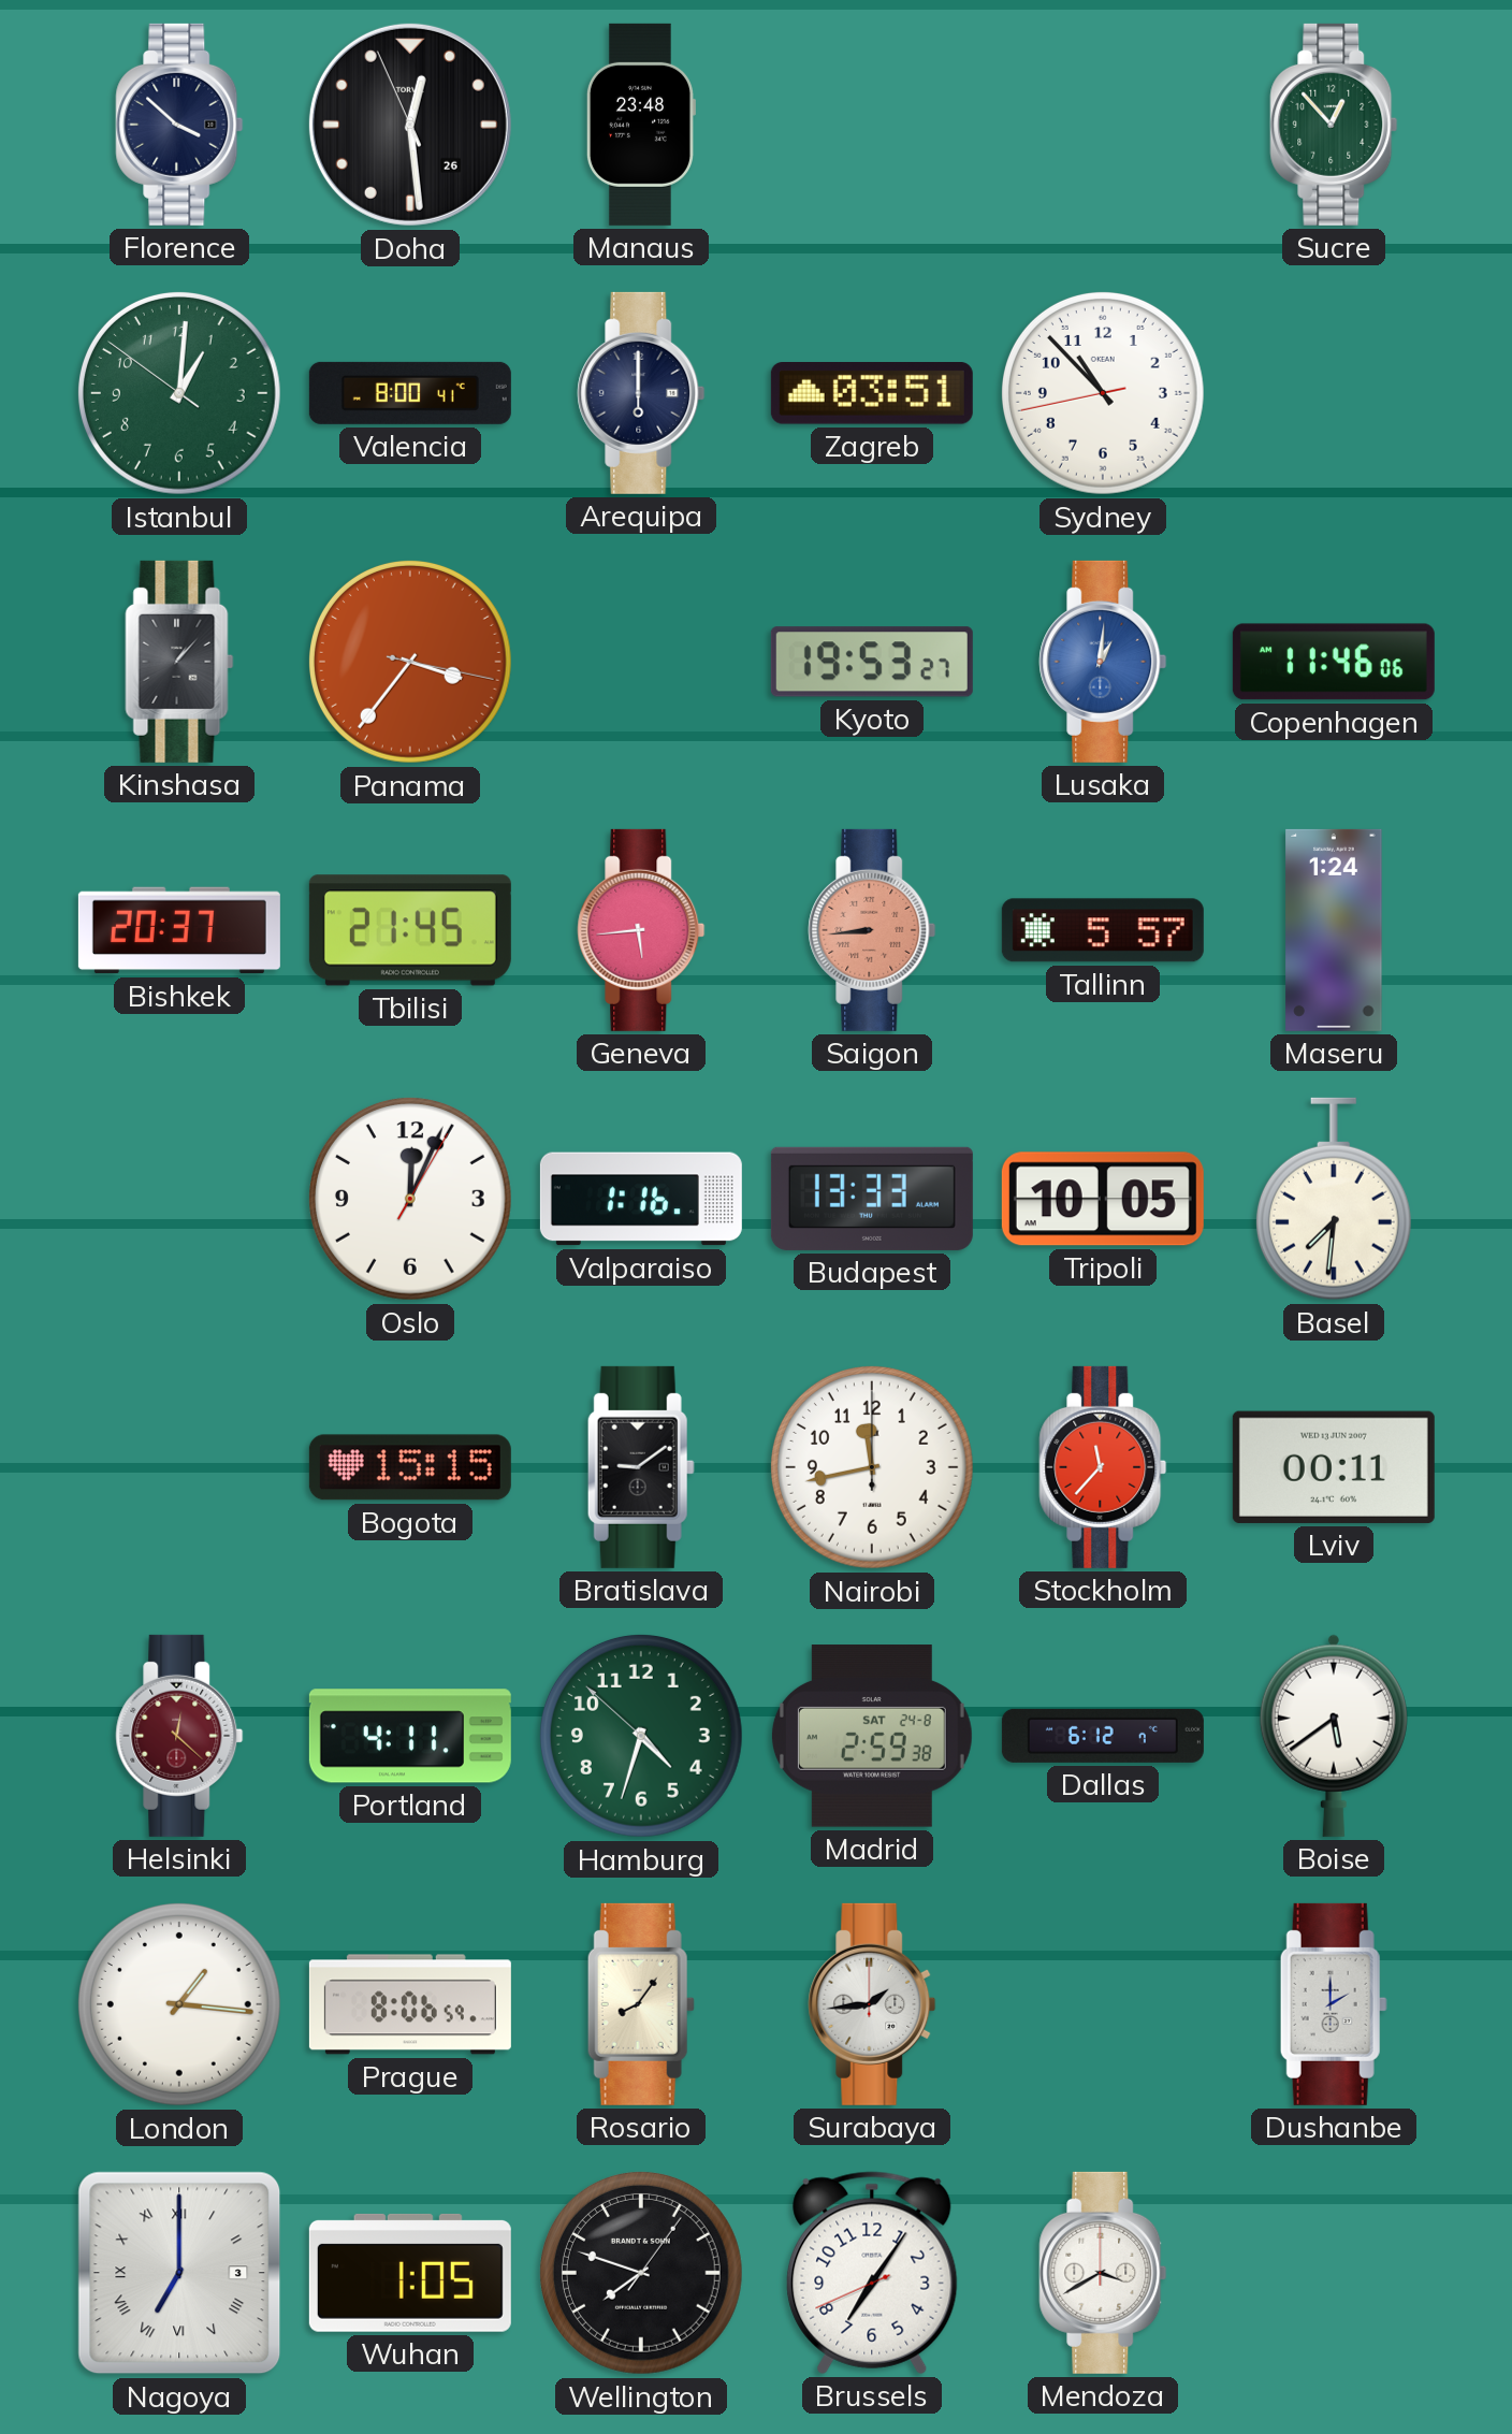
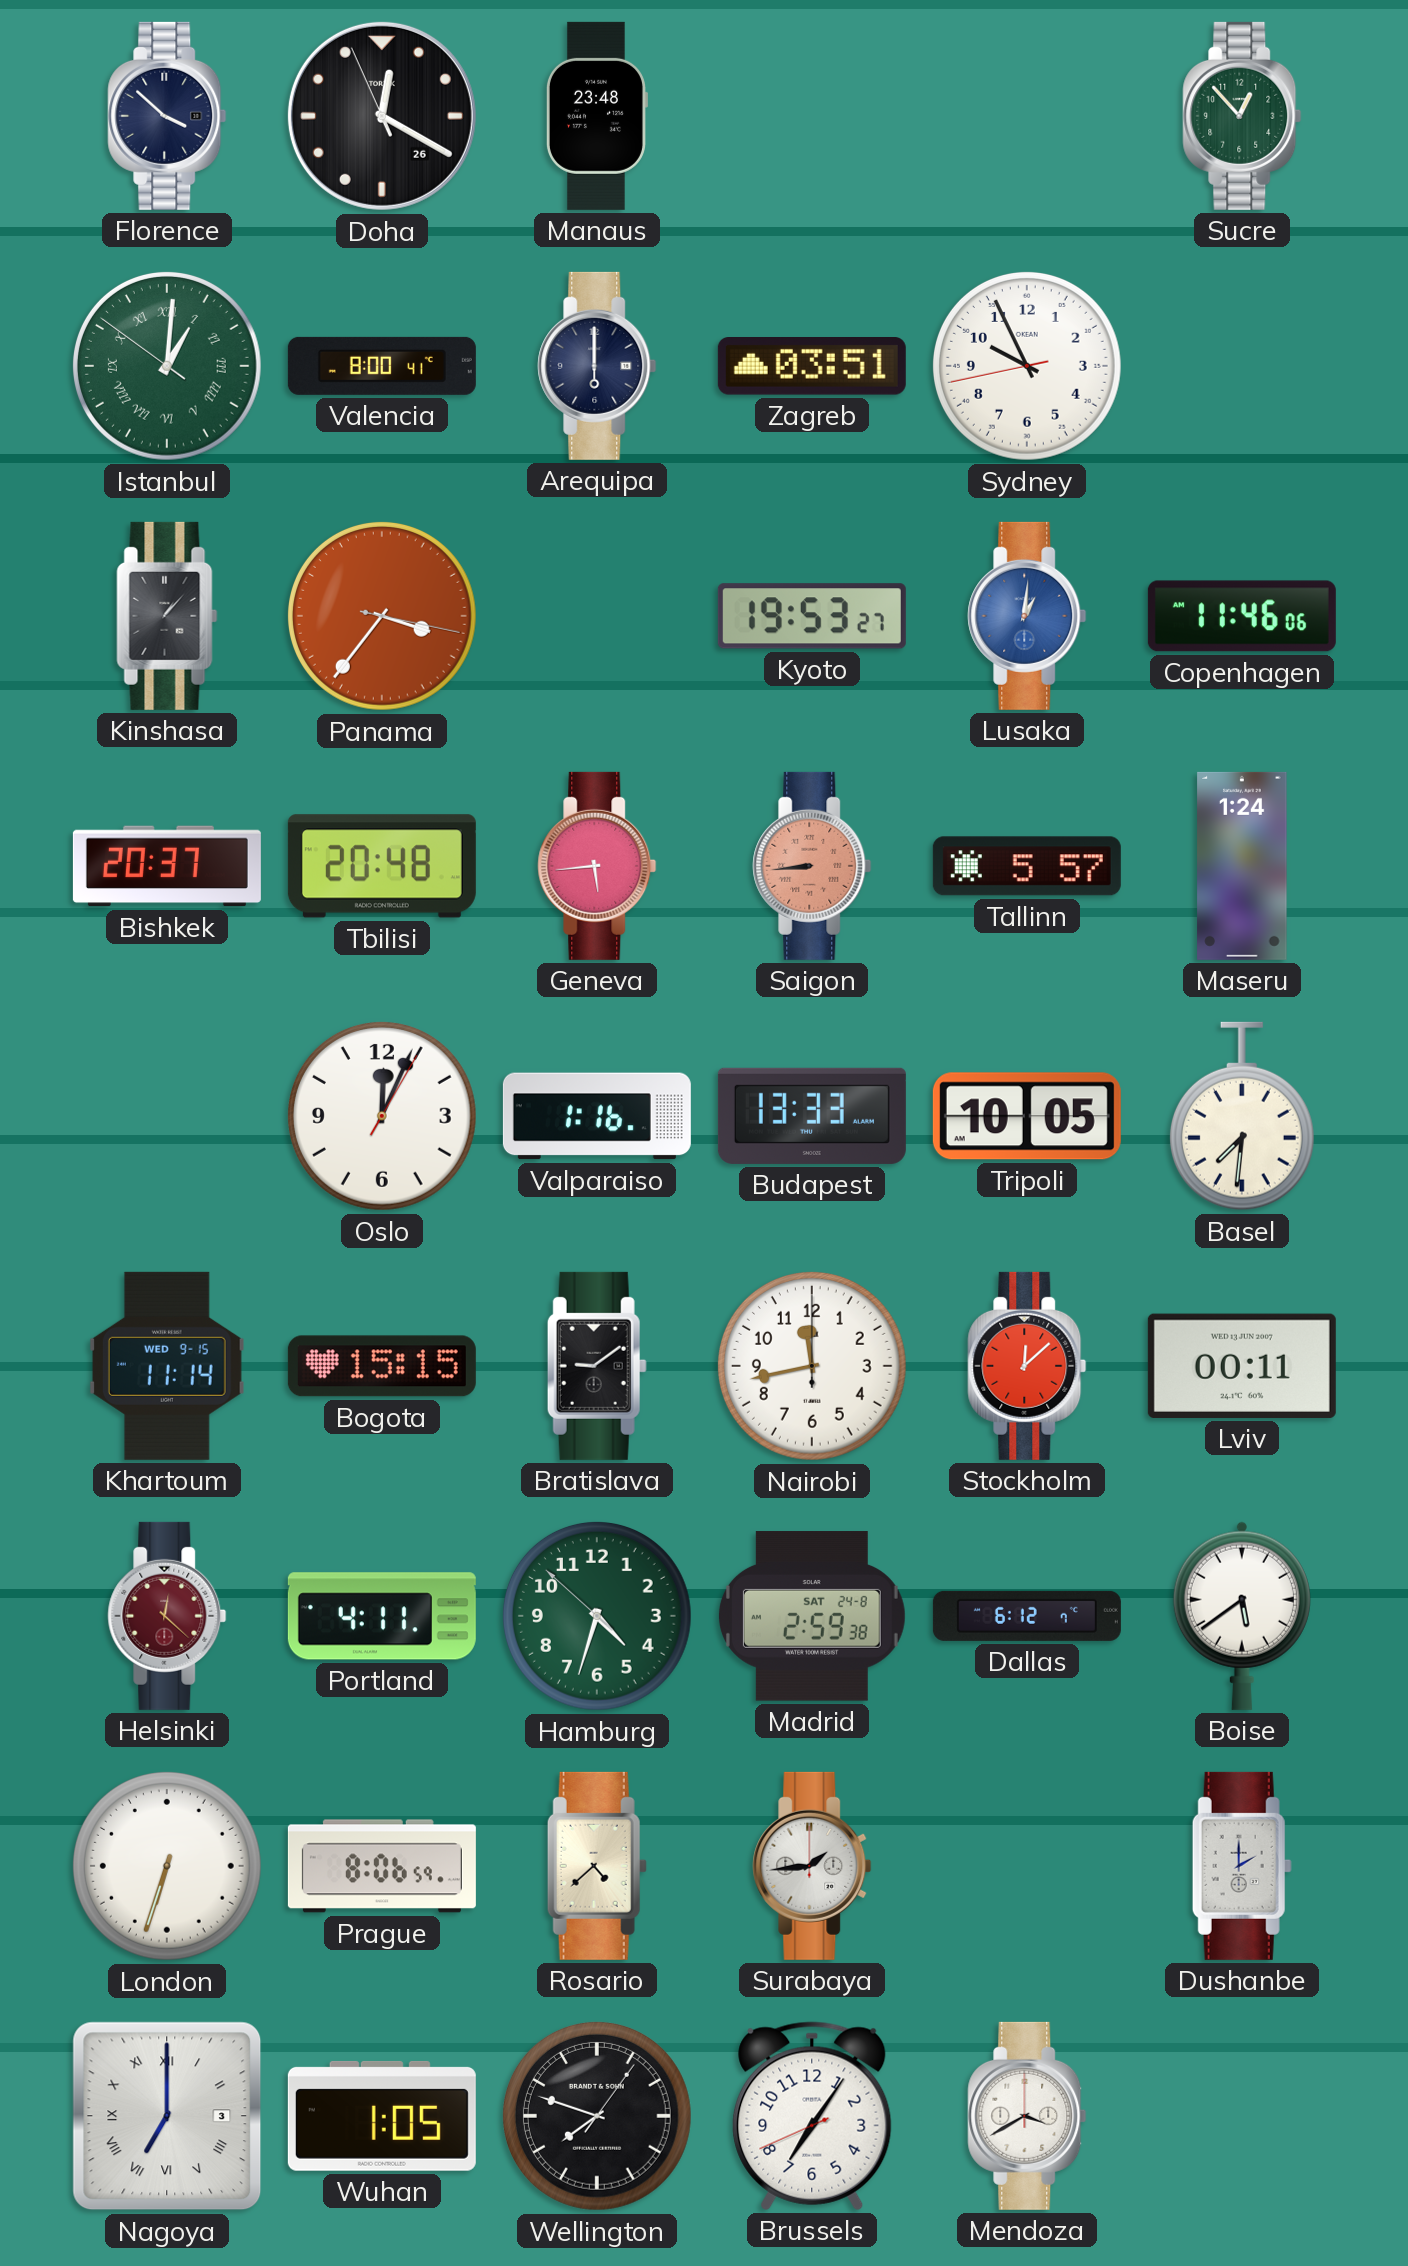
Doha: 12:28 -> 12:19
Istanbul numerals: Arabic -> Roman
Sydney: 10:52 -> 9:55
Tbilisi: 21:45 -> 20:48
Khartoum: none -> 11:14
Stockholm: 11:37 -> 12:08
London: 1:16 -> 6:33
Rosario: 8:06 -> 4:38
